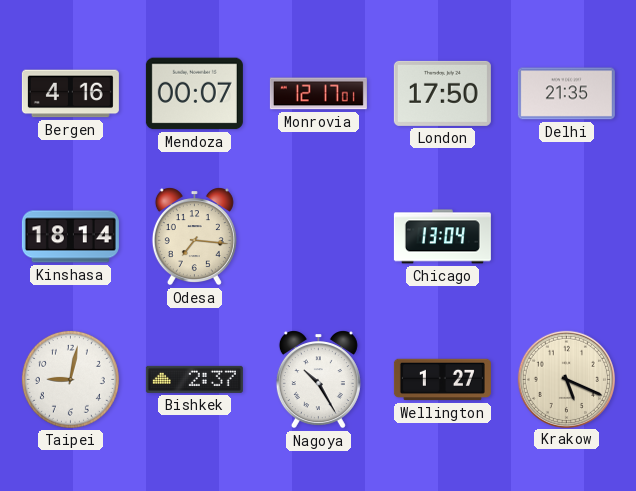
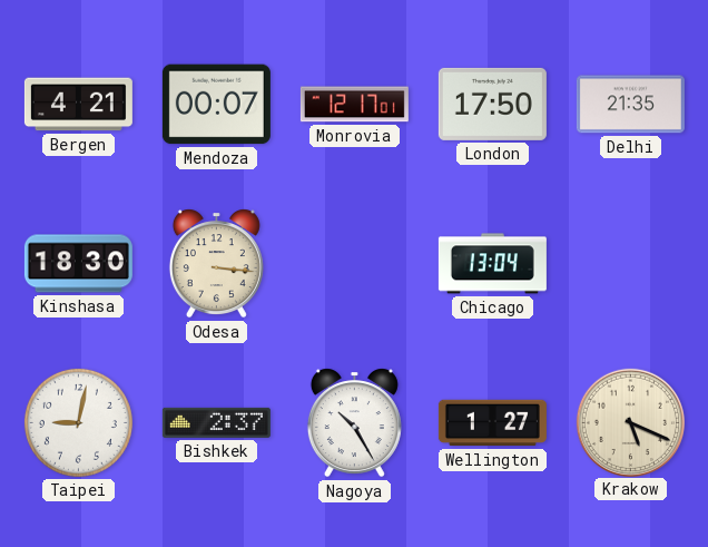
Bergen: 4:16 -> 4:21
Kinshasa: 18:14 -> 18:30
Odesa: 7:16 -> 3:16
